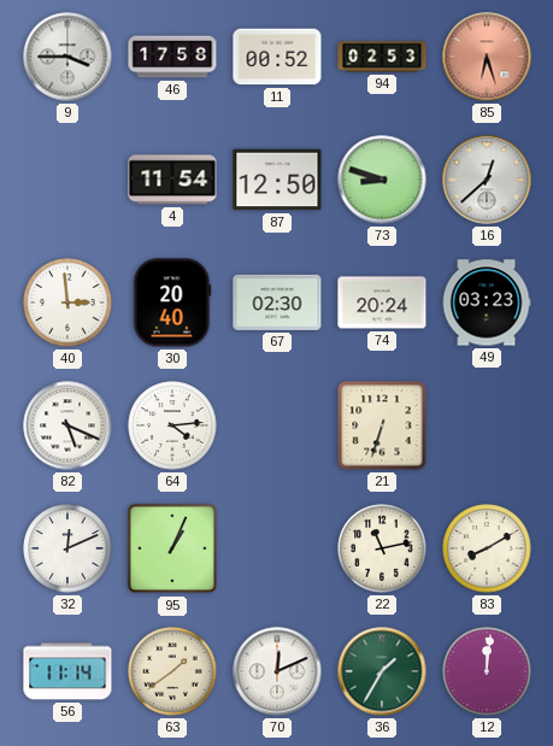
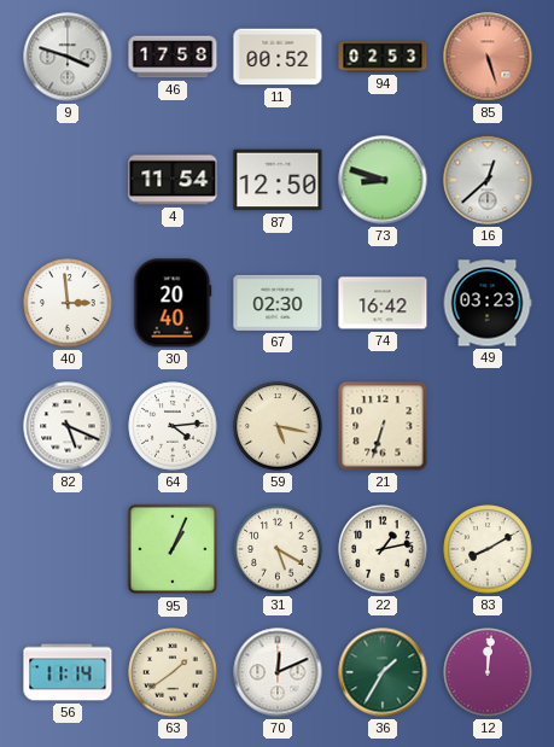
9: 3:45 -> 3:48
85: 6:27 -> 5:27
74: 20:24 -> 16:42
59: none -> 5:17
32: 12:11 -> none
31: none -> 5:20
22: 11:13 -> 1:13
